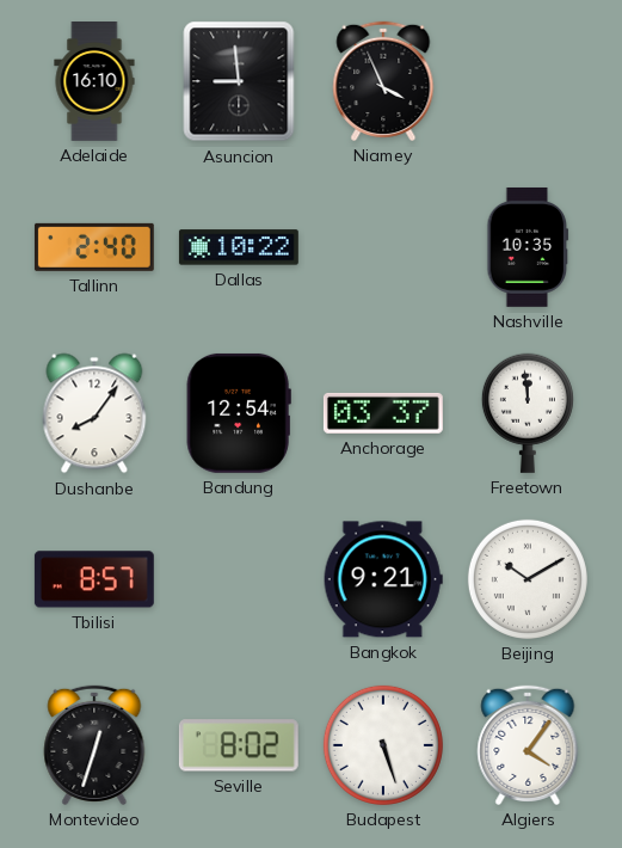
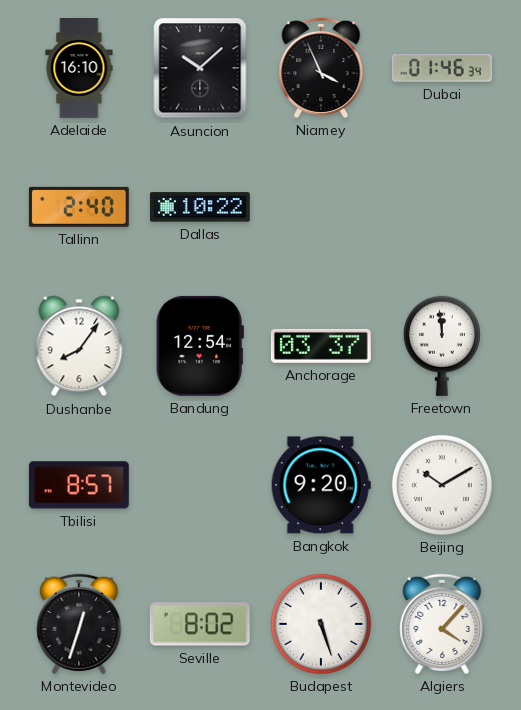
Asuncion: 8:59 -> 10:08
Dubai: none -> 01:46
Nashville: 10:35 -> none
Bangkok: 9:21 -> 9:20
Algiers: 4:06 -> 4:07
